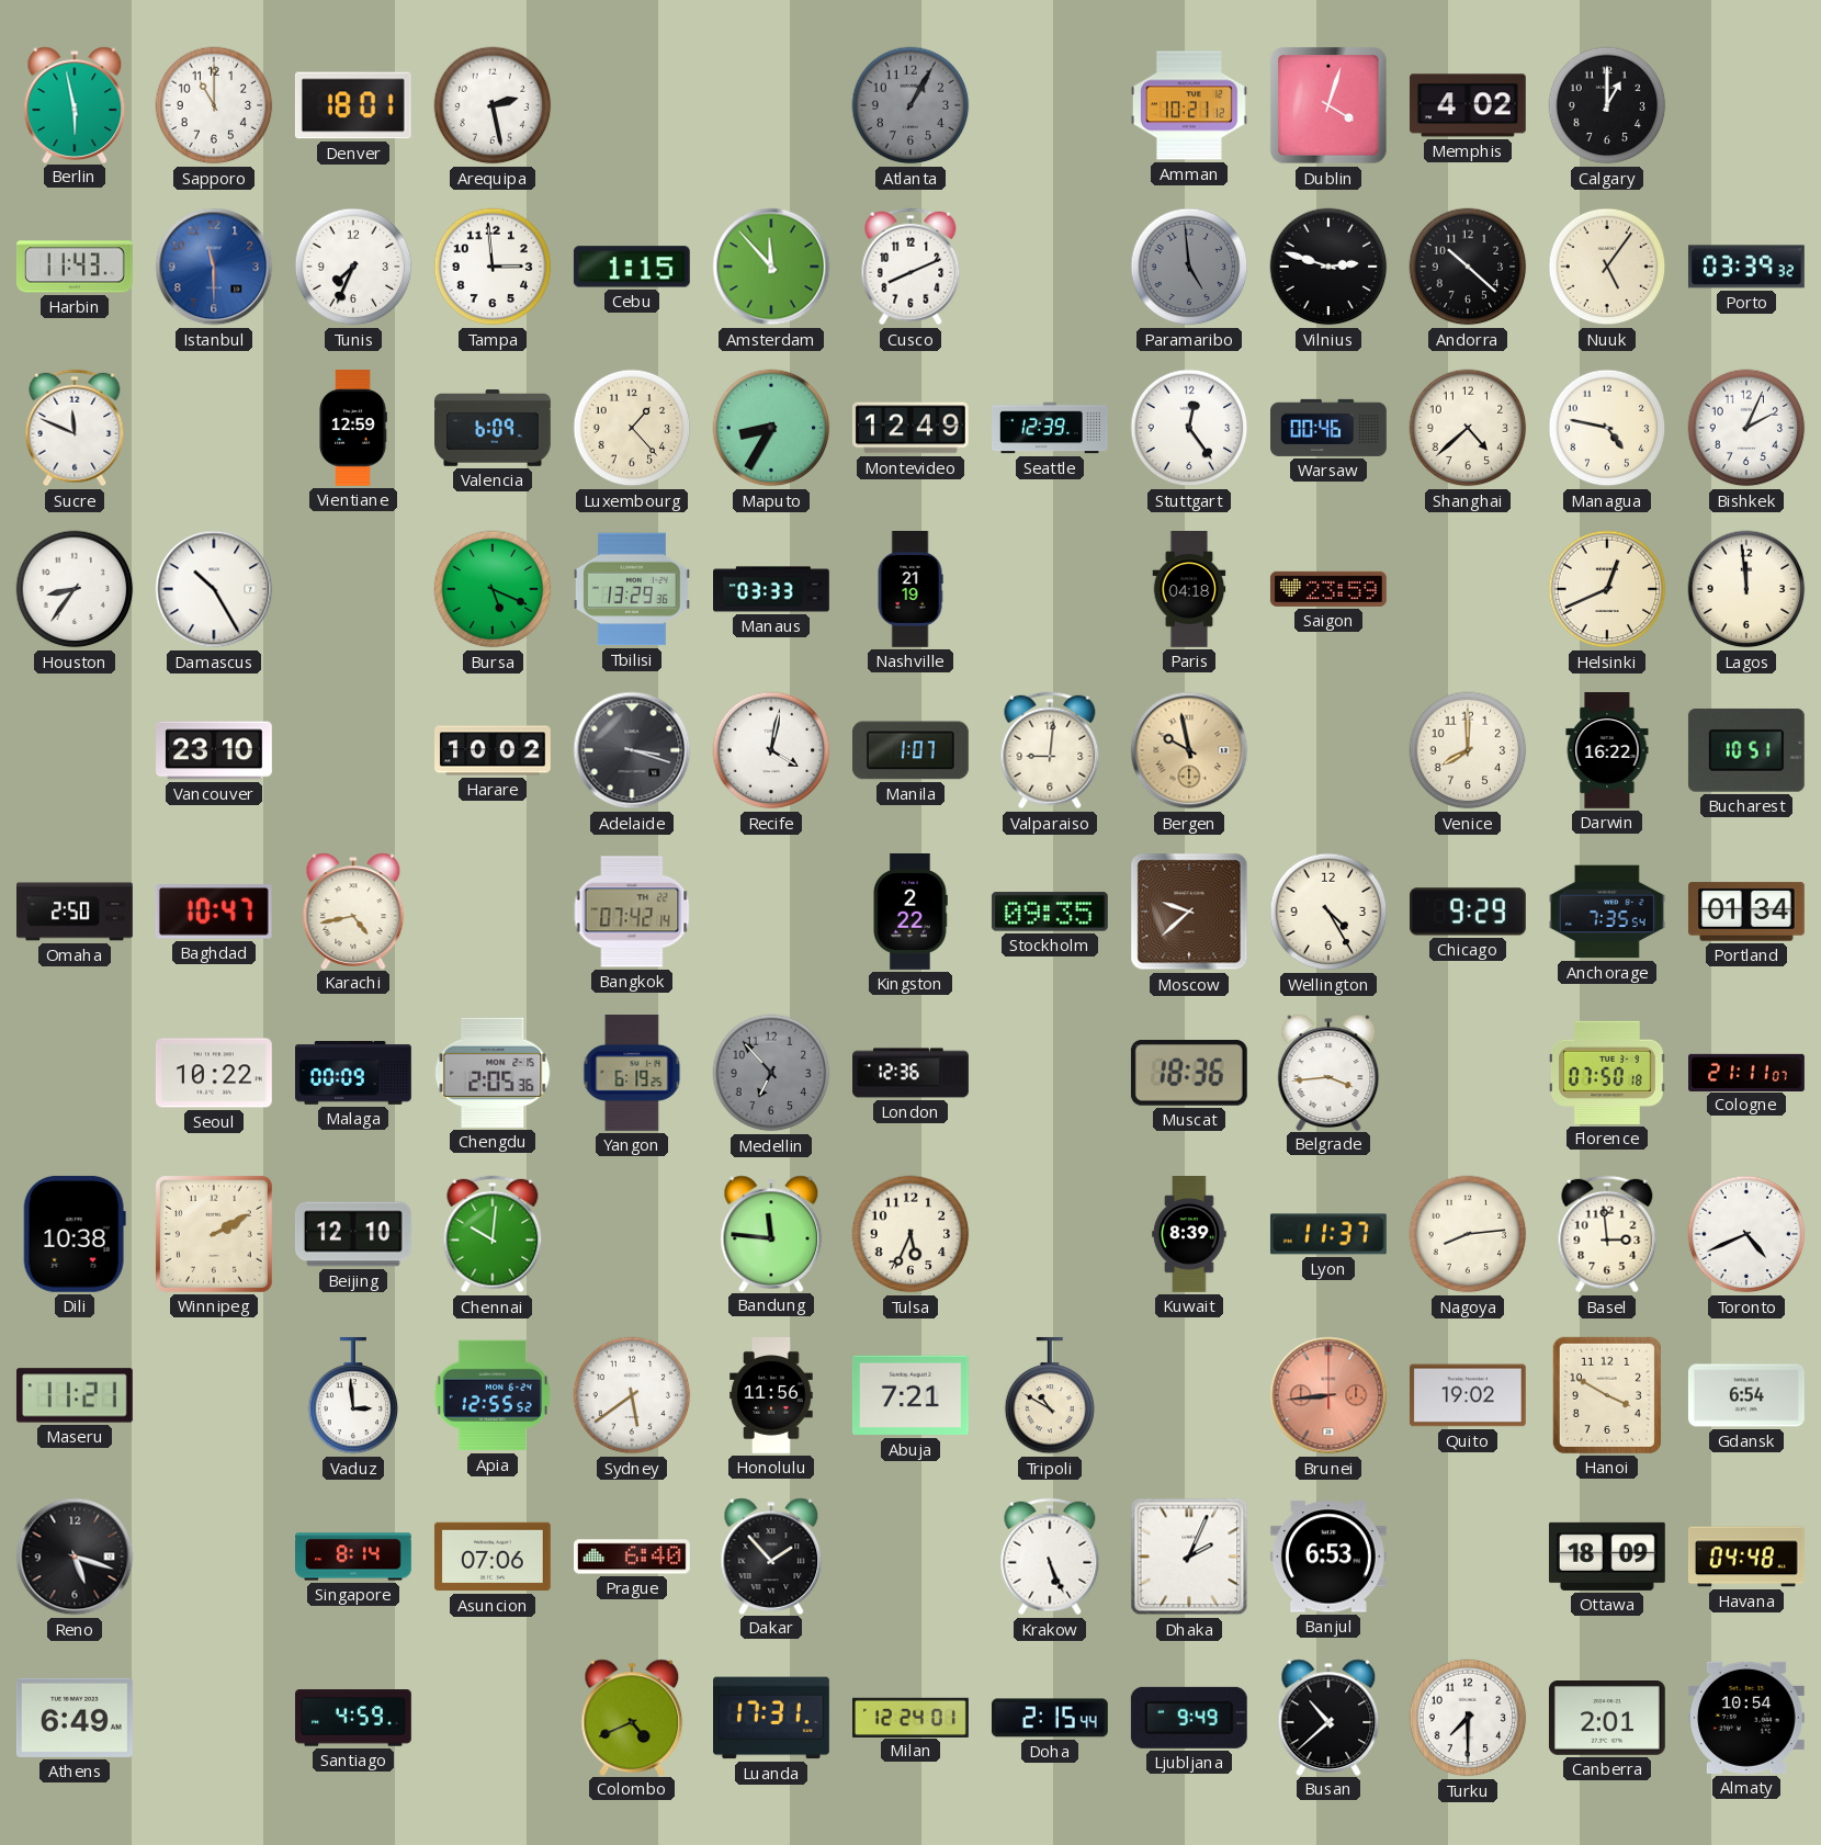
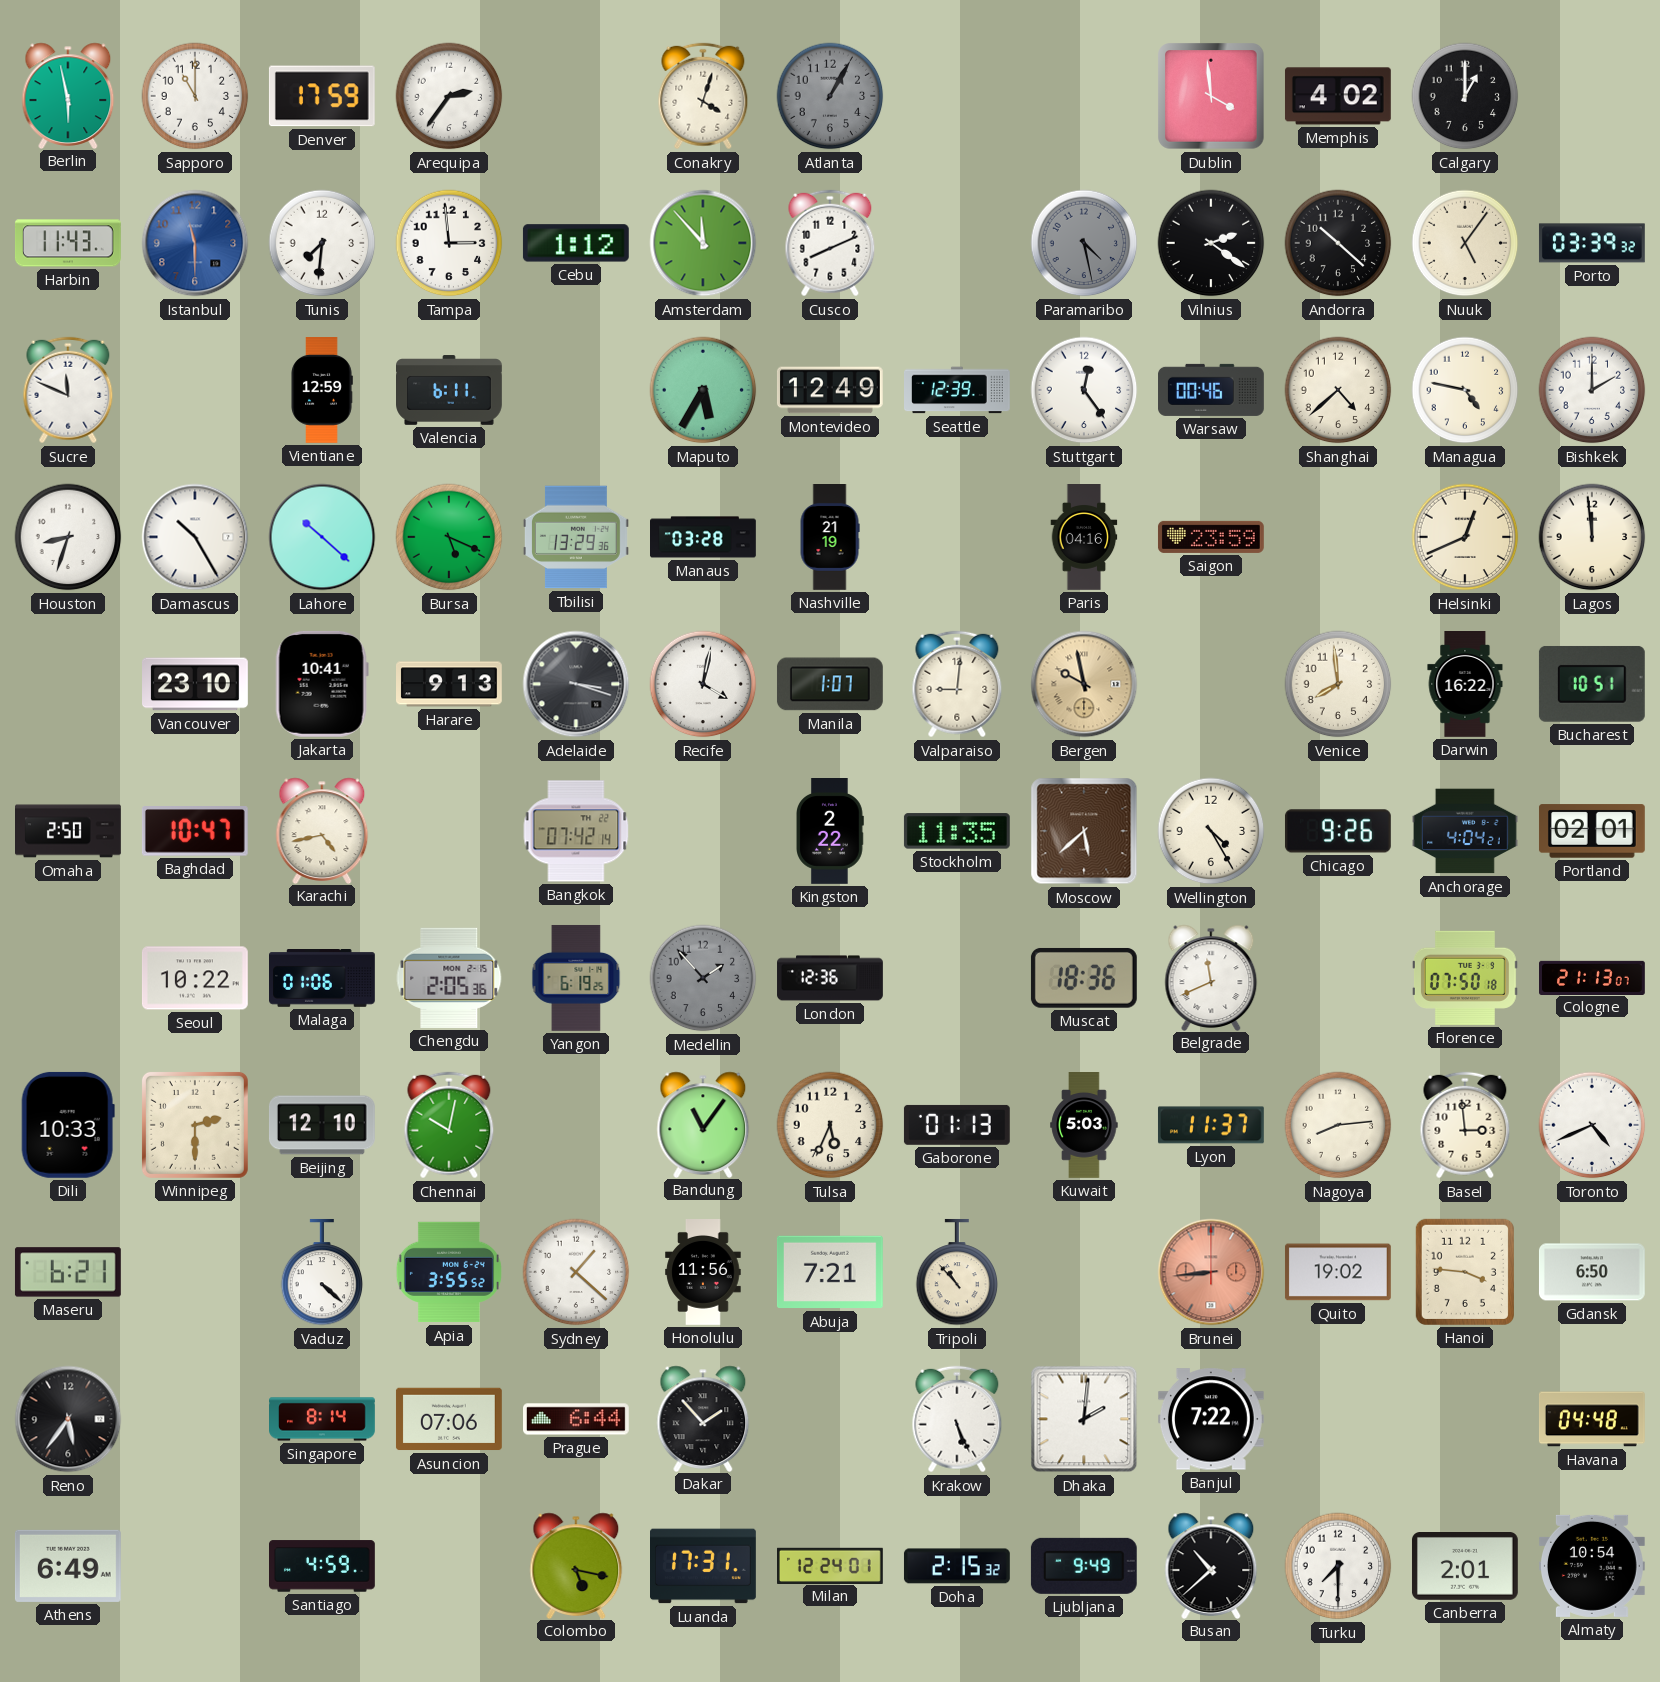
Denver: 18:01 -> 17:59
Arequipa: 2:28 -> 2:36
Conakry: none -> 4:03
Amman: 10:21 -> none
Dublin: 4:03 -> 3:59
Tunis: 7:34 -> 7:31
Cebu: 1:15 -> 1:12
Paramaribo: 4:59 -> 4:28
Vilnius: 2:48 -> 2:21
Valencia: 6:09 -> 6:11
Luxembourg: 1:23 -> none
Maputo: 8:35 -> 5:35
Bishkek: 2:04 -> 2:00
Houston: 8:36 -> 8:33
Lahore: none -> 10:22
Manaus: 03:33 -> 03:28
Paris: 04:18 -> 04:16
Jakarta: none -> 10:41
Harare: 10:02 -> 9:13
Venice: 8:00 -> 7:59
Stockholm: 09:35 -> 11:35
Moscow: 9:38 -> 5:38
Chicago: 9:29 -> 9:26
Anchorage: 7:35 -> 4:04
Portland: 01:34 -> 02:01
Malaga: 00:09 -> 01:06
Medellin: 6:53 -> 1:53
Belgrade: 3:44 -> 11:41
Cologne: 21:11 -> 21:13
Dili: 10:38 -> 10:33
Winnipeg: 2:10 -> 2:30
Chennai: 10:01 -> 10:02
Bandung: 11:46 -> 11:06
Gaborone: none -> 01:13
Kuwait: 8:39 -> 5:03
Maseru: 11:21 -> 6:21
Vaduz: 2:59 -> 4:22
Apia: 12:55 -> 3:55
Sydney: 5:39 -> 1:22
Tripoli: 10:50 -> 10:53
Hanoi: 3:50 -> 3:46
Gdansk: 6:54 -> 6:50
Reno: 5:18 -> 5:36
Prague: 6:40 -> 6:44
Dhaka: 2:04 -> 2:01
Banjul: 6:53 -> 7:22
Ottawa: 18:09 -> none
Colombo: 4:41 -> 5:17
Doha: 2:15:44 -> 2:15:32
